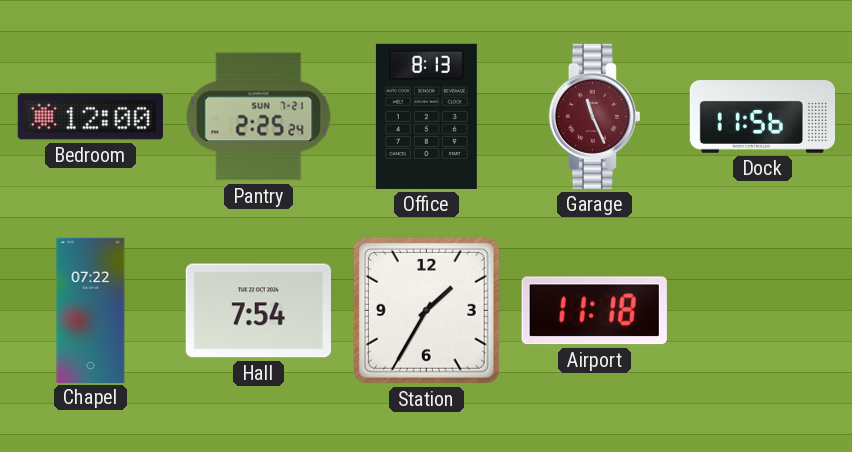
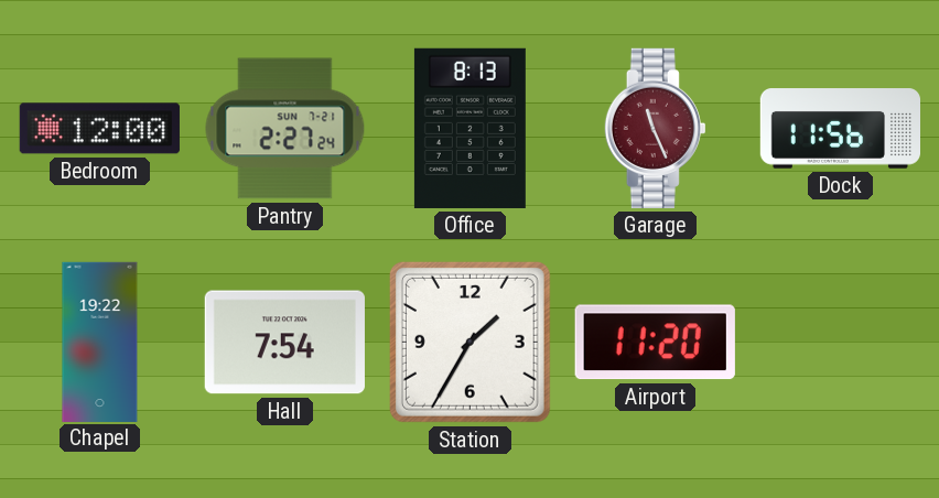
Pantry: 2:25 -> 2:27
Chapel: 07:22 -> 19:22
Airport: 11:18 -> 11:20
